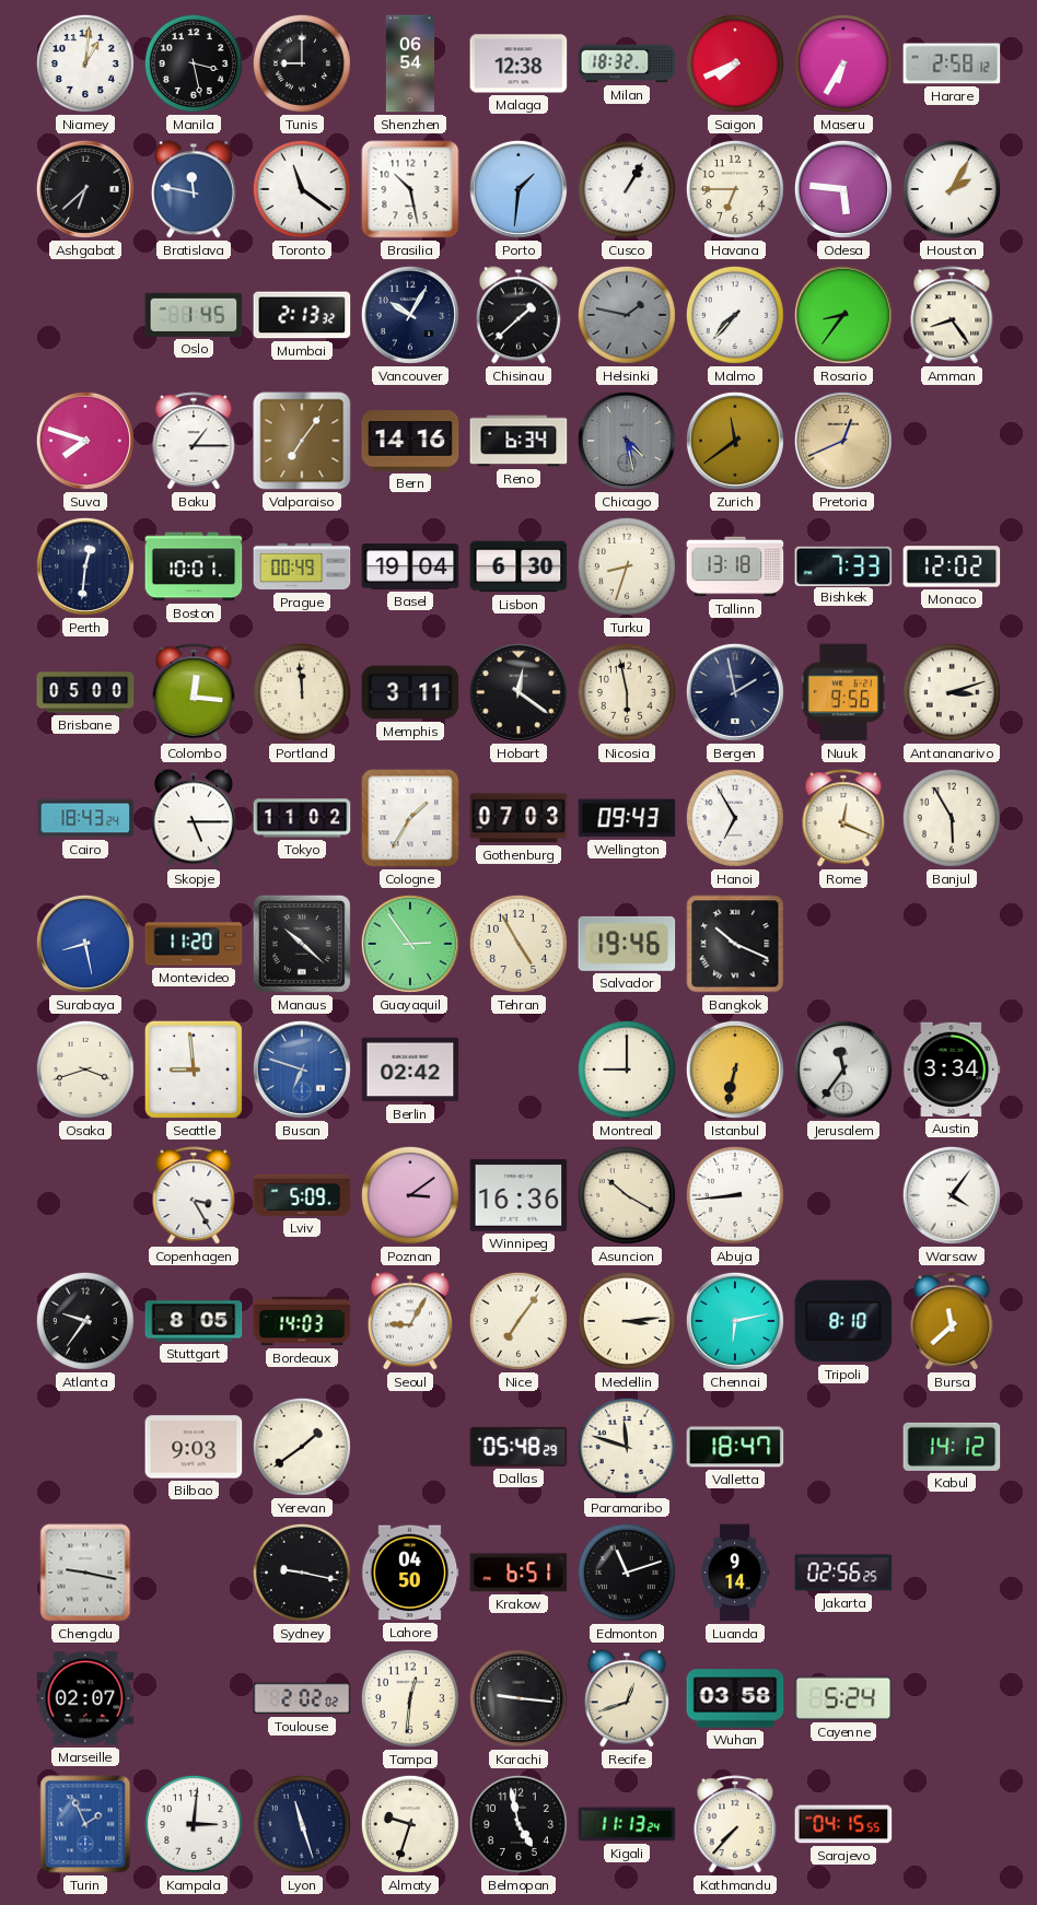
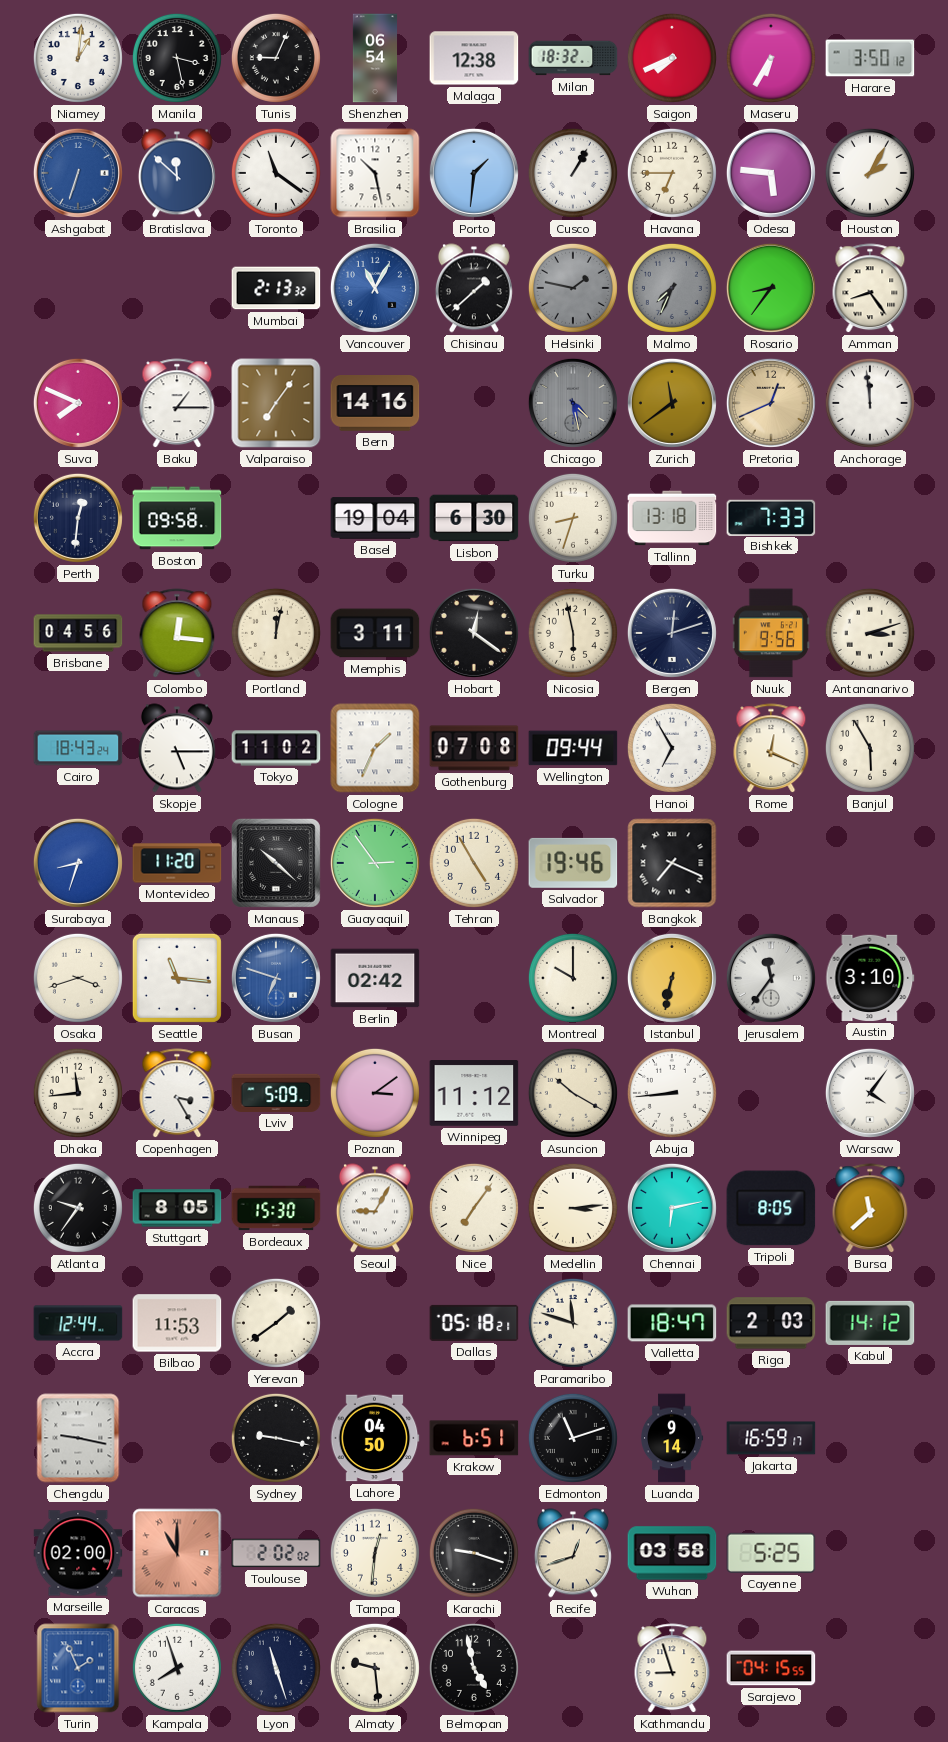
Tunis: 9:00 -> 9:04
Harare: 2:58 -> 3:50
Ashgabat: 6:38 -> 6:33
Ashgabat dial: black -> blue
Bratislava: 11:47 -> 11:52
Oslo: 1:45 -> none
Vancouver: 10:05 -> 11:05
Vancouver dial: navy -> blue
Malmo: 7:37 -> 7:34
Malmo dial: white -> grey
Suva: 7:48 -> 7:49
Reno: 6:34 -> none
Anchorage: none -> 11:59
Boston: 10:01 -> 09:58
Prague: 00:49 -> none
Monaco: 12:02 -> none
Brisbane: 05:00 -> 04:56
Portland: 11:59 -> 12:02
Bergen: 1:58 -> 12:12
Cologne: 1:35 -> 1:34
Gothenburg: 07:03 -> 07:08
Wellington: 09:43 -> 09:44
Surabaya: 8:28 -> 8:33
Bangkok: 10:19 -> 7:19
Seattle: 8:59 -> 11:16
Montreal: 9:00 -> 10:00
Austin: 3:34 -> 3:10
Dhaka: none -> 11:44
Winnipeg: 16:36 -> 11:12
Bordeaux: 14:03 -> 15:30
Tripoli: 8:10 -> 8:05
Accra: none -> 12:44
Bilbao: 9:03 -> 11:53
Dallas: 05:48 -> 05:18
Riga: none -> 2:03
Jakarta: 02:56 -> 16:59
Marseille: 02:07 -> 02:00
Caracas: none -> 11:00
Karachi: 9:16 -> 9:18
Cayenne: 5:24 -> 5:25
Kampala: 3:01 -> 7:57
Almaty: 9:33 -> 9:29
Kigali: 11:13 -> none
Kathmandu: 7:37 -> 8:57
